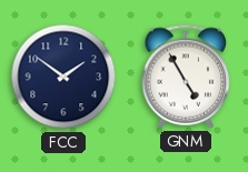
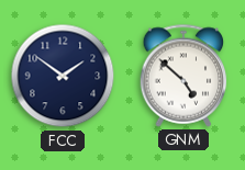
GNM: 4:55 -> 4:52
